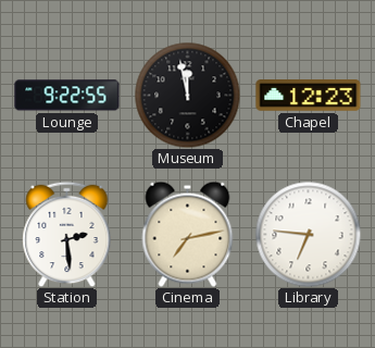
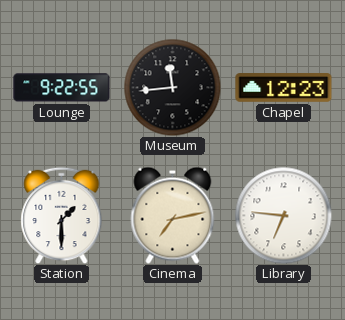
Museum: 11:58 -> 11:44
Station: 2:29 -> 1:30
